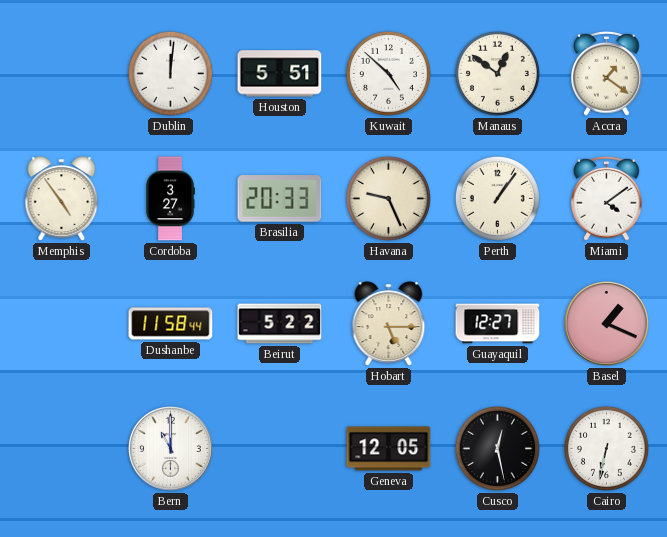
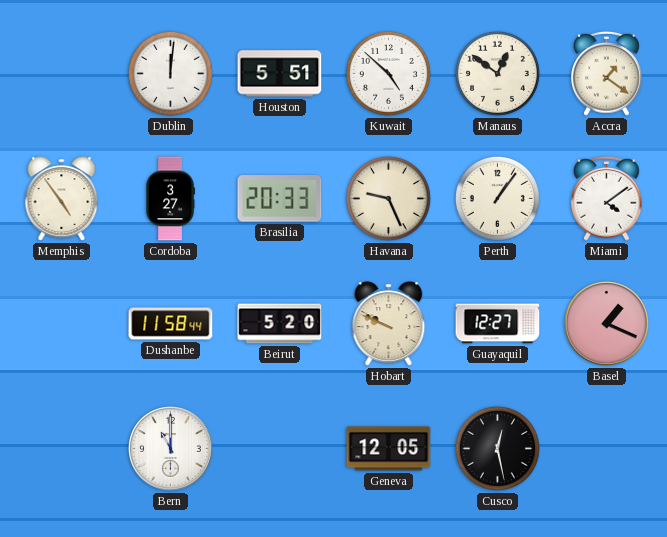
Beirut: 5:22 -> 5:20
Hobart: 5:15 -> 9:49
Cairo: 6:32 -> none
